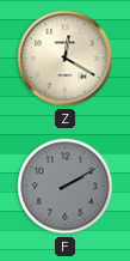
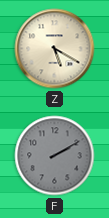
Z: 12:20 -> 5:20
